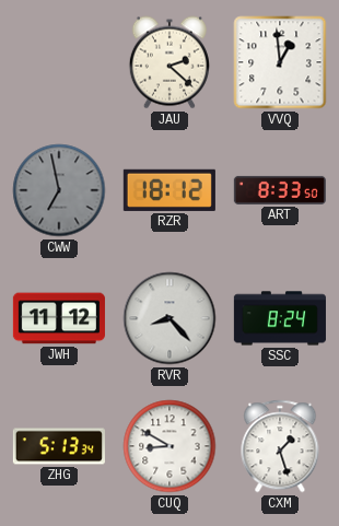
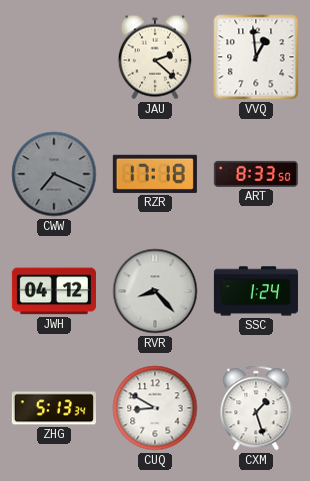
CWW: 6:58 -> 7:19
RZR: 18:12 -> 17:18
JWH: 11:12 -> 04:12
SSC: 8:24 -> 1:24
